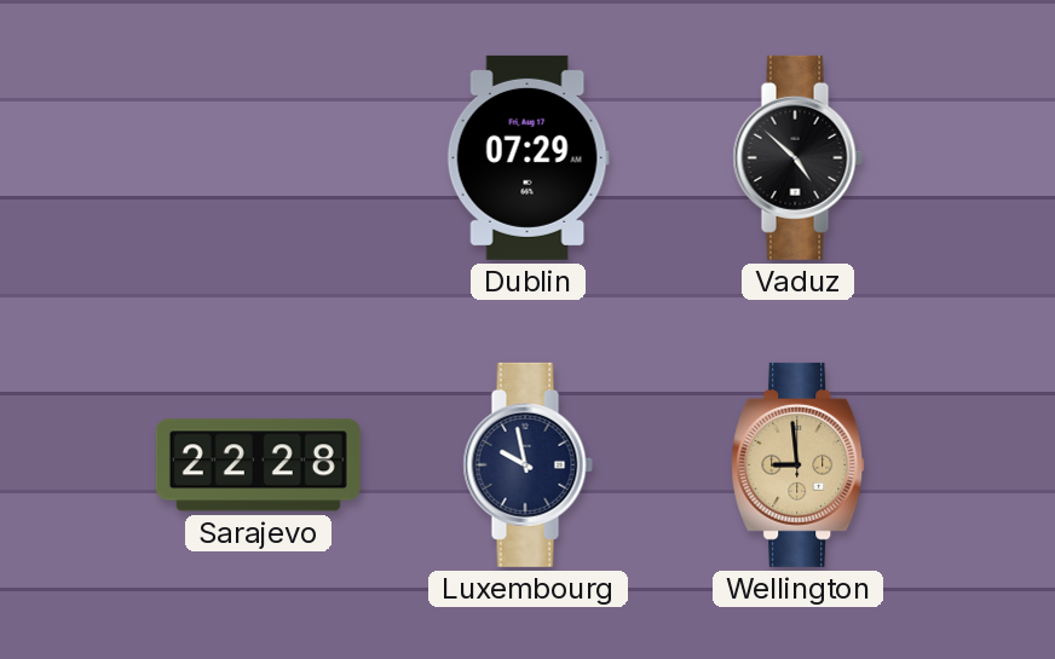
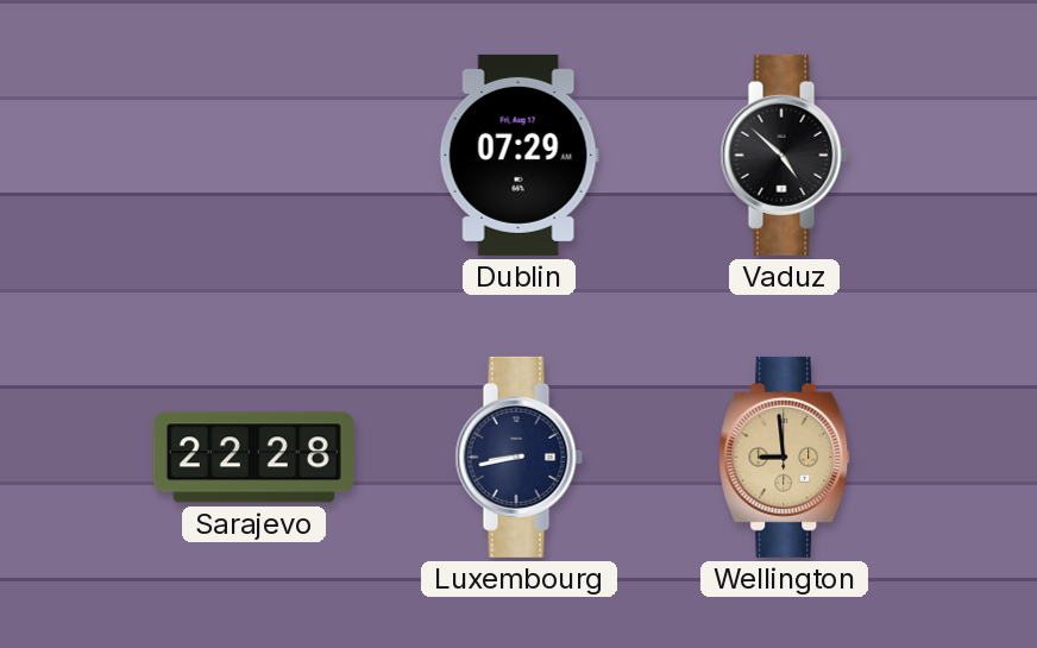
Luxembourg: 9:58 -> 8:43
